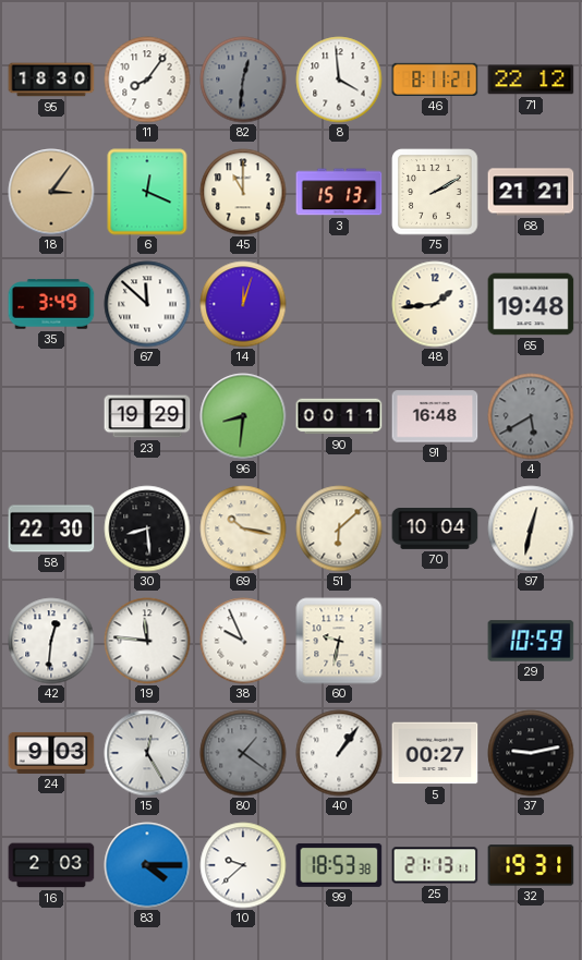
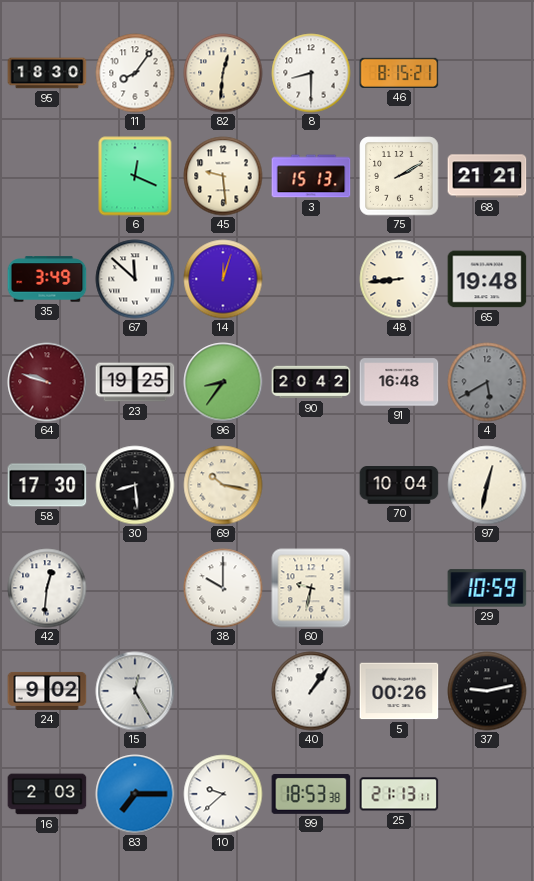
82 dial: grey -> cream
8: 3:59 -> 8:30
46: 8:11 -> 8:15
71: 22:12 -> none
18: 3:06 -> none
45: 11:00 -> 9:29
48: 1:44 -> 8:44
64: none -> 9:48
23: 19:29 -> 19:25
96: 8:31 -> 8:36
90: 00:11 -> 20:42
58: 22:30 -> 17:30
51: 6:08 -> none
19: 11:46 -> none
38: 9:56 -> 10:00
24: 9:03 -> 9:02
80: 1:21 -> none
5: 00:27 -> 00:26
83: 4:15 -> 7:15
32: 19:31 -> none
